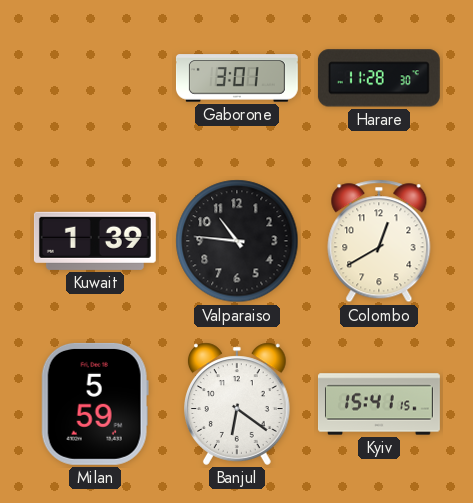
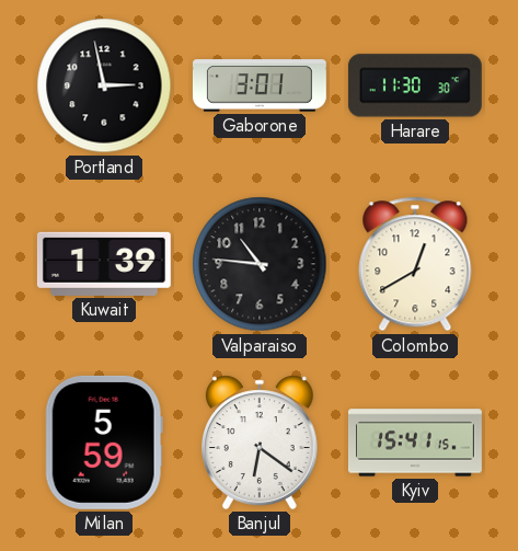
Portland: none -> 2:58
Harare: 11:28 -> 11:30
